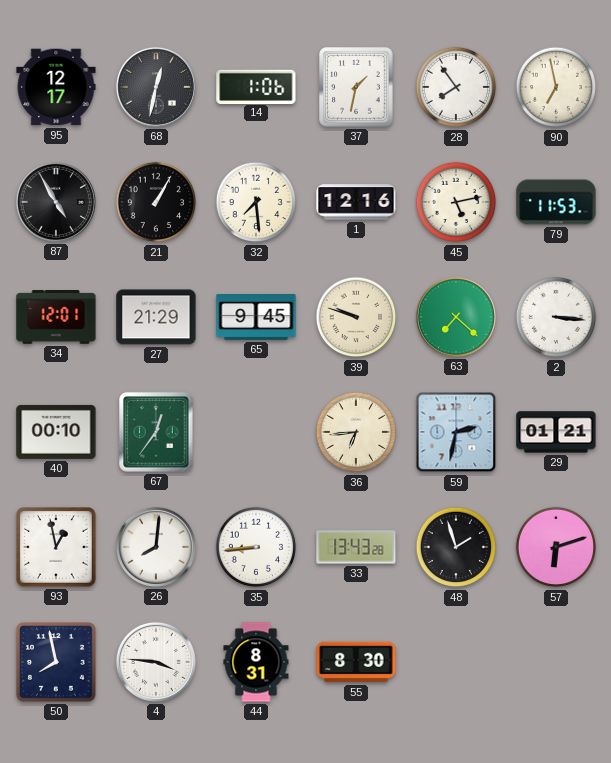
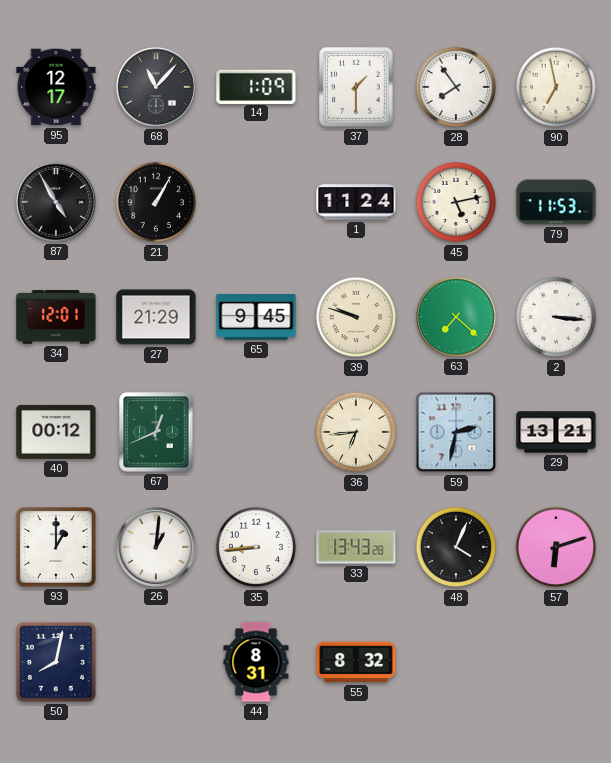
68: 12:32 -> 11:07
14: 1:06 -> 1:09
37: 1:32 -> 1:30
32: 7:29 -> none
1: 12:16 -> 11:24
40: 00:10 -> 00:12
67: 12:36 -> 12:41
29: 01:21 -> 13:21
93: 12:58 -> 1:00
26: 8:01 -> 1:01
48: 1:57 -> 4:04
50: 7:58 -> 8:02
4: 3:46 -> none
55: 8:30 -> 8:32
